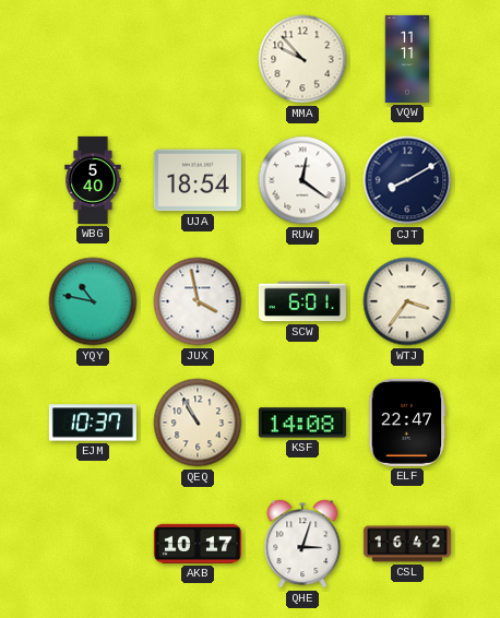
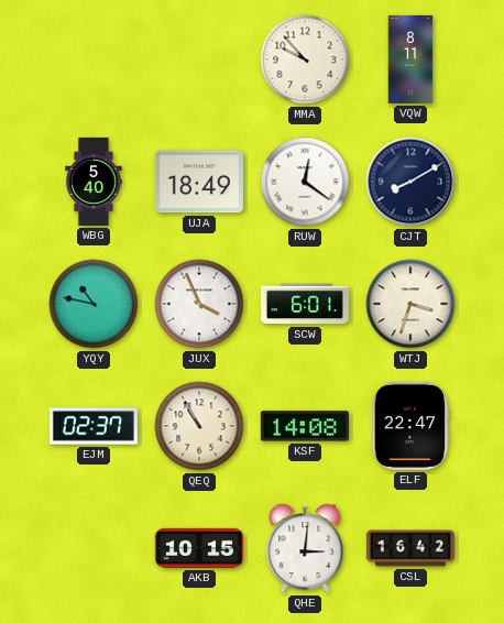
VQW: 11:11 -> 8:11
UJA: 18:54 -> 18:49
JUX: 3:58 -> 3:56
WTJ: 3:36 -> 3:33
EJM: 10:37 -> 02:37
AKB: 10:17 -> 10:15
QHE: 3:03 -> 3:01
